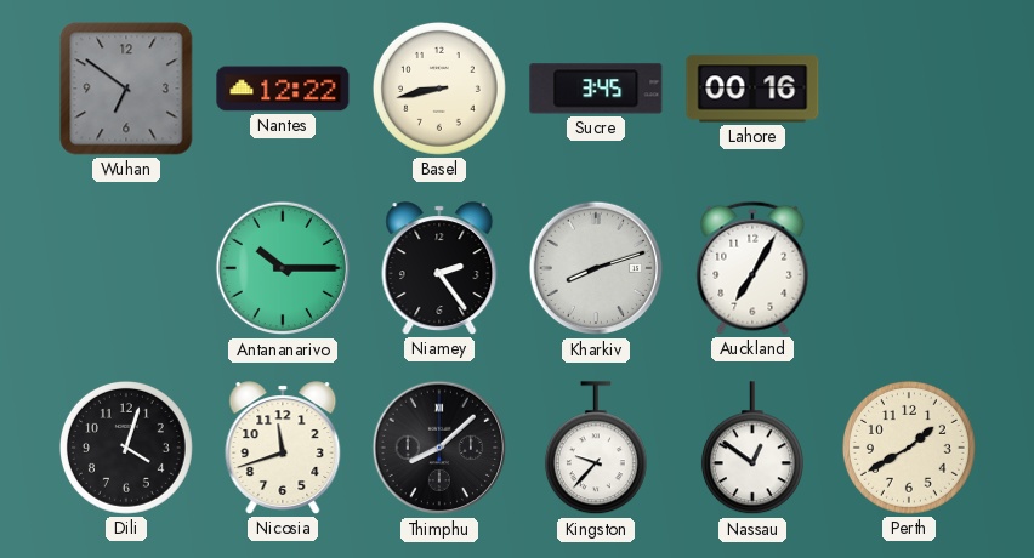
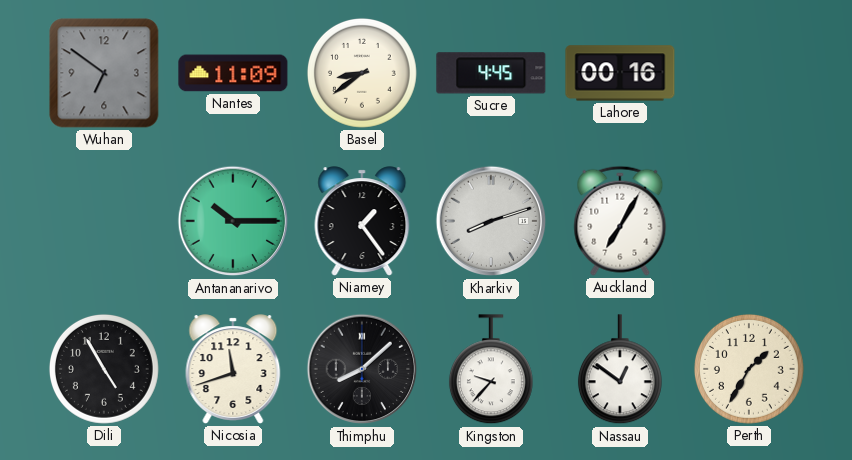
Nantes: 12:22 -> 11:09
Basel: 8:43 -> 8:39
Sucre: 3:45 -> 4:45
Niamey: 2:24 -> 1:24
Dili: 4:03 -> 4:55
Perth: 1:40 -> 1:35
